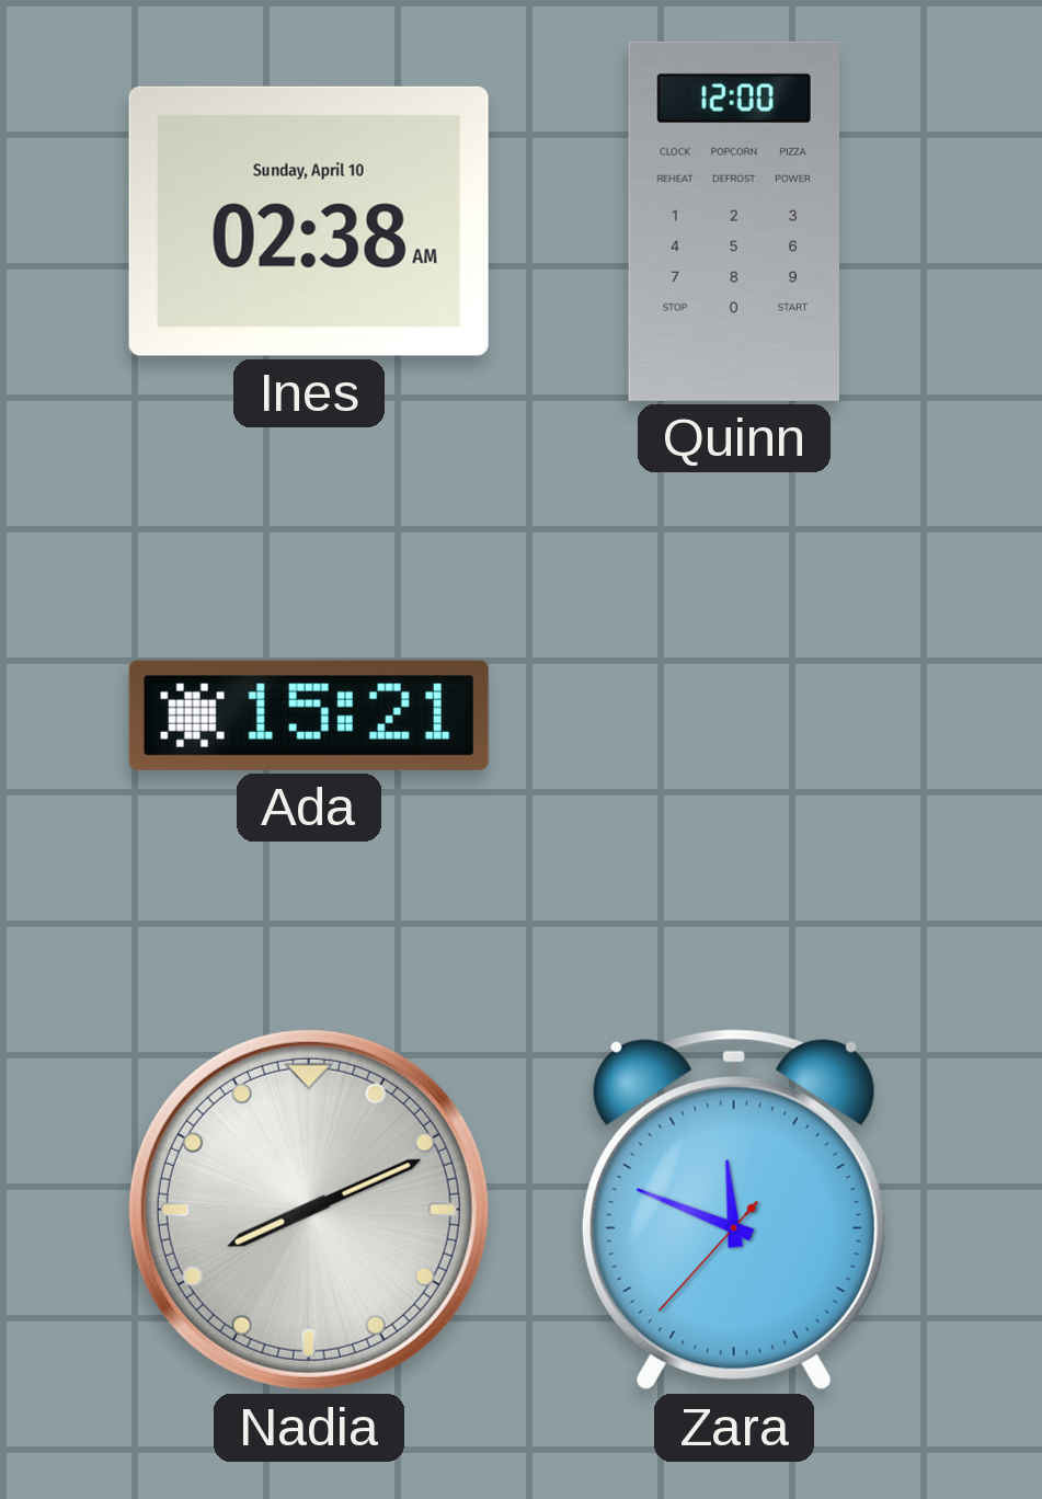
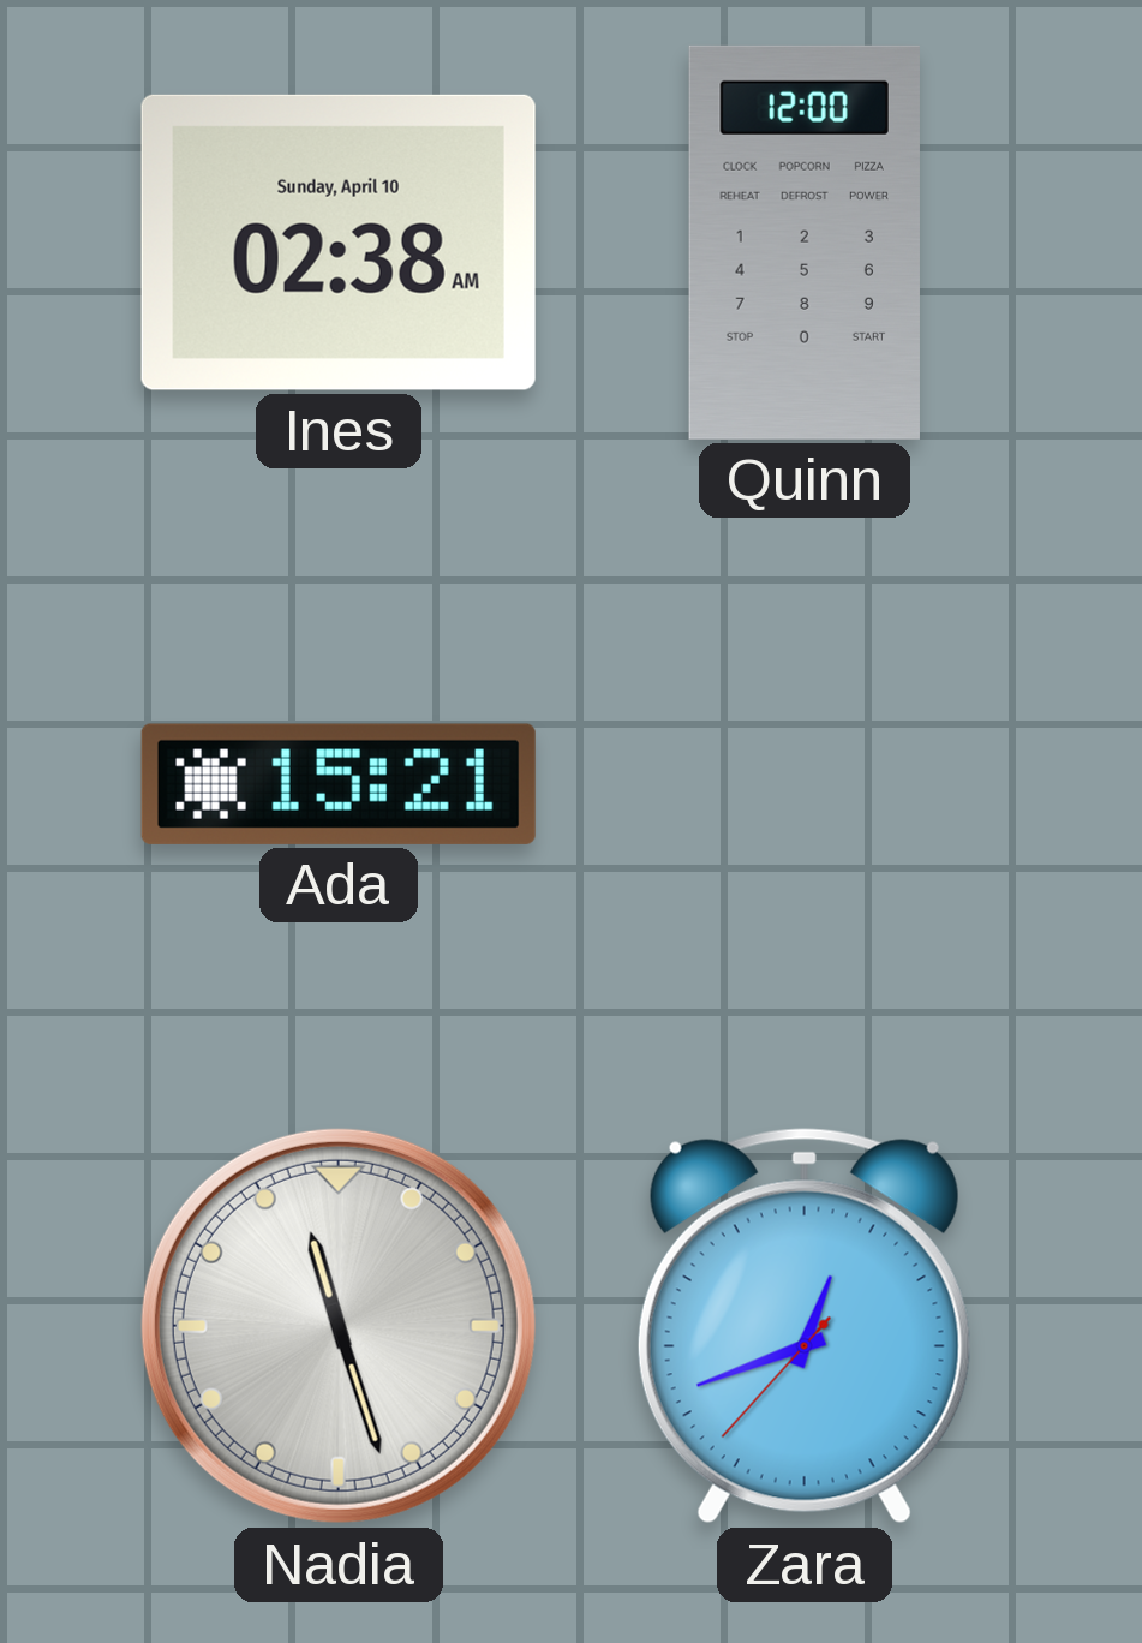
Nadia: 8:11 -> 11:27
Zara: 11:48 -> 12:41
